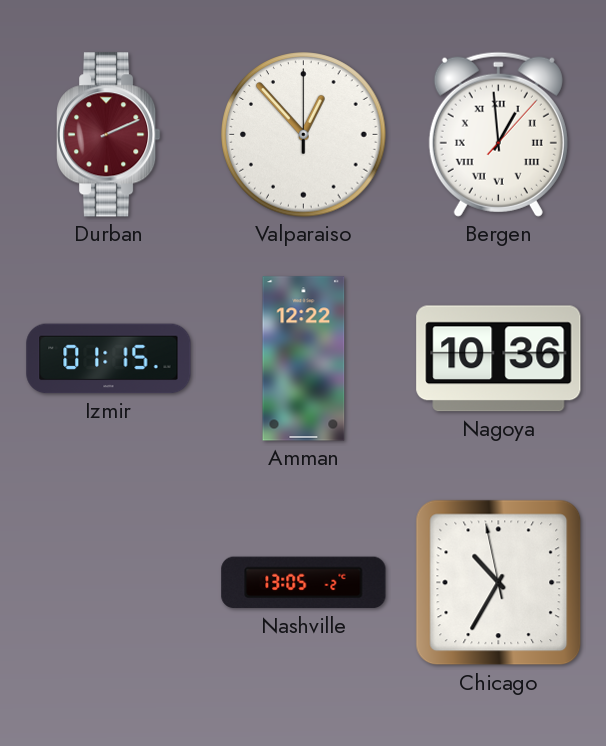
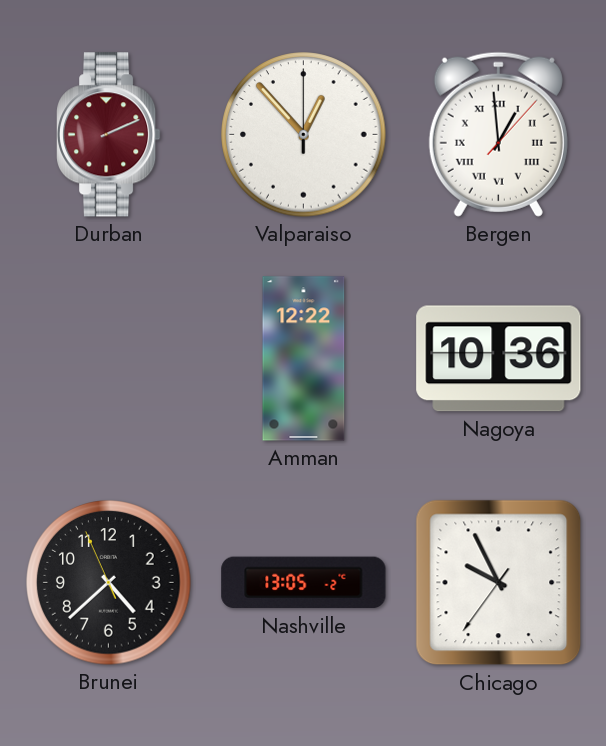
Izmir: 01:15 -> none
Brunei: none -> 4:37
Chicago: 10:34 -> 9:55
